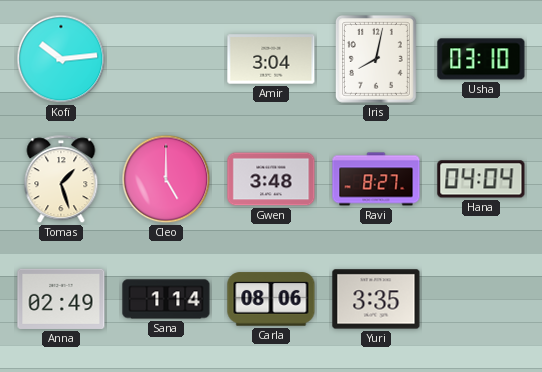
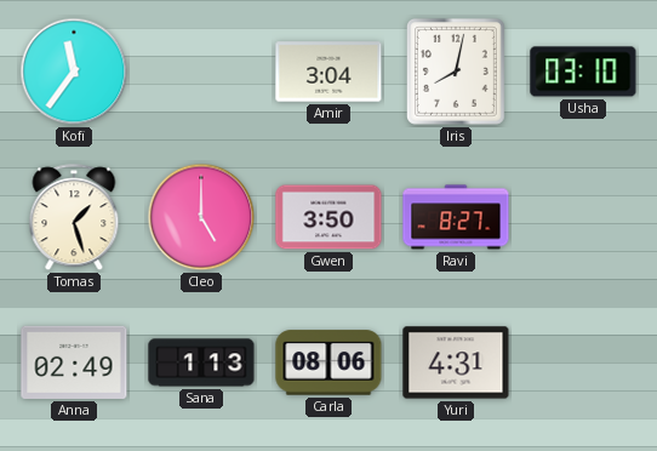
Kofi: 10:14 -> 11:36
Gwen: 3:48 -> 3:50
Hana: 04:04 -> none
Sana: 1:14 -> 1:13
Yuri: 3:35 -> 4:31
